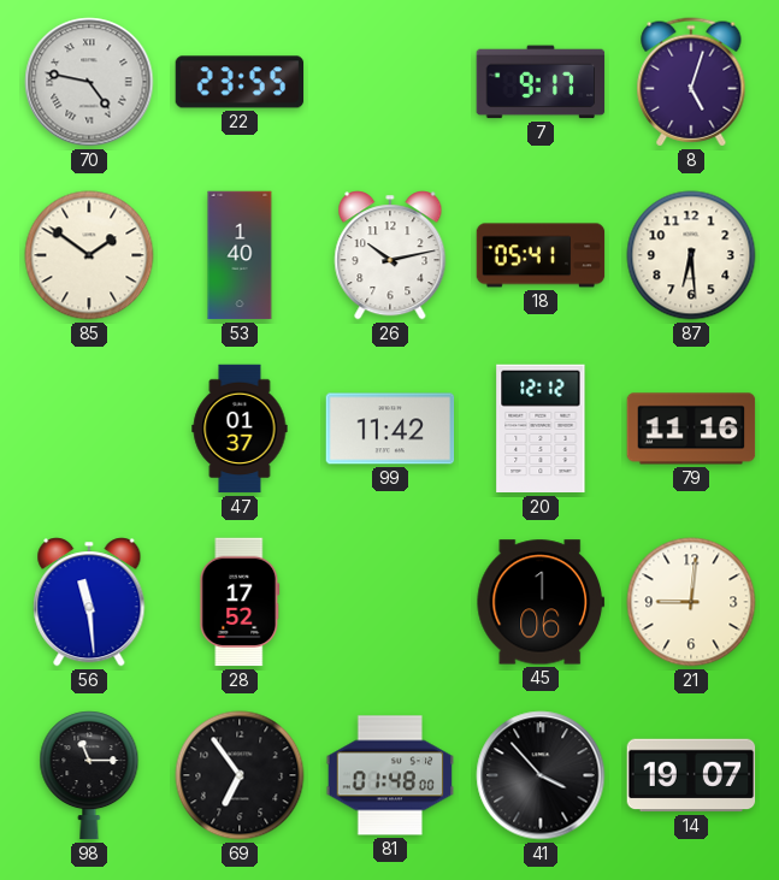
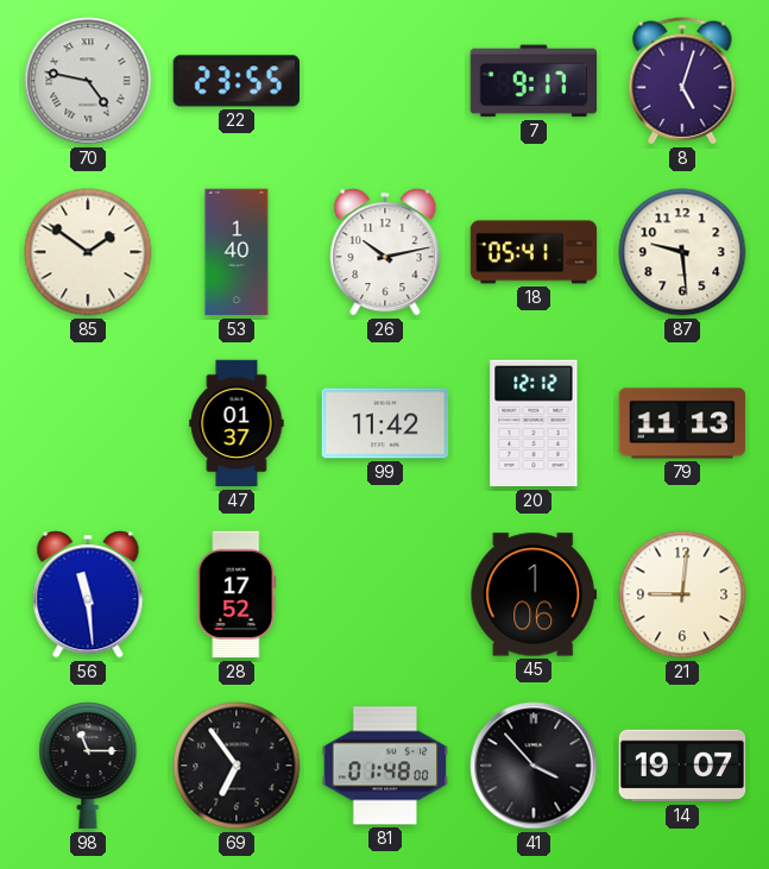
87: 6:29 -> 9:29
79: 11:16 -> 11:13
